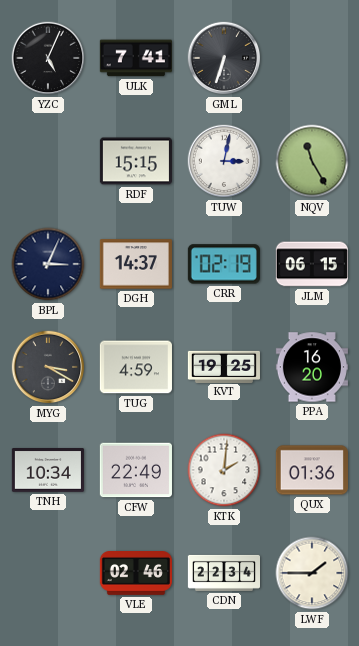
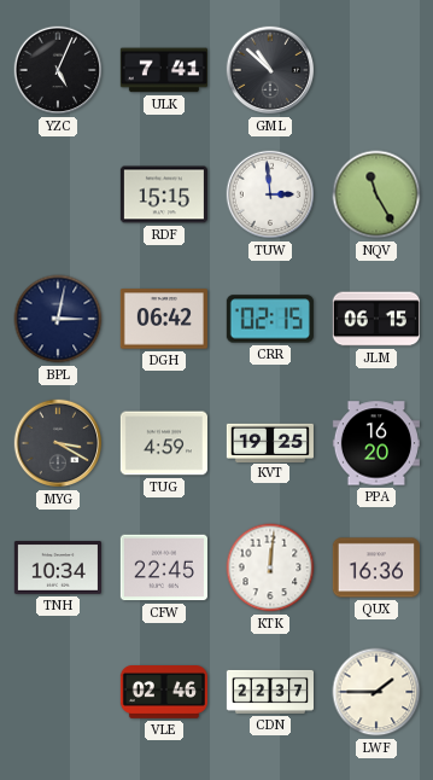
GML: 6:33 -> 10:52
TUW: 3:02 -> 2:59
BPL: 3:04 -> 3:02
DGH: 14:37 -> 06:42
CRR: 02:19 -> 02:15
CFW: 22:49 -> 22:45
KTK: 2:01 -> 12:01
QUX: 01:36 -> 16:36
CDN: 22:34 -> 22:37
